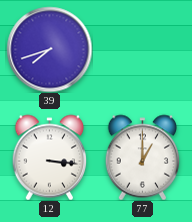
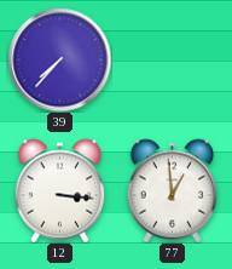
39: 7:42 -> 7:37
77: 1:00 -> 12:59
